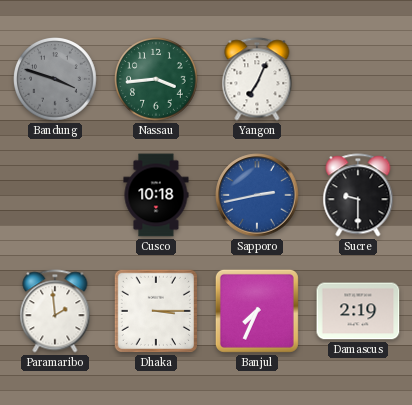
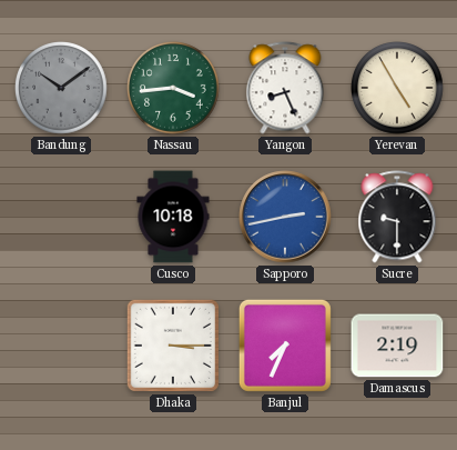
Bandung: 3:48 -> 10:09
Yangon: 7:04 -> 8:26
Yerevan: none -> 4:55
Paramaribo: 1:59 -> none
